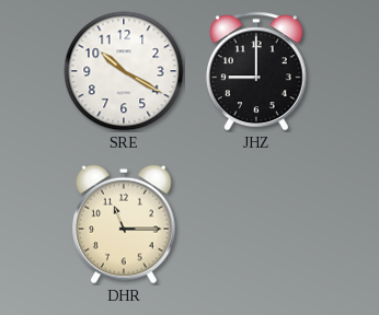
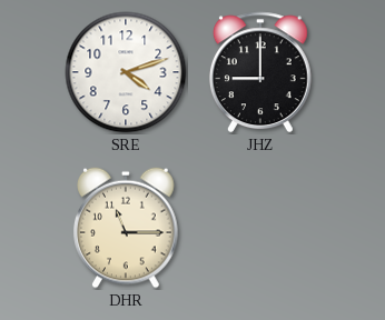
SRE: 10:20 -> 4:12
